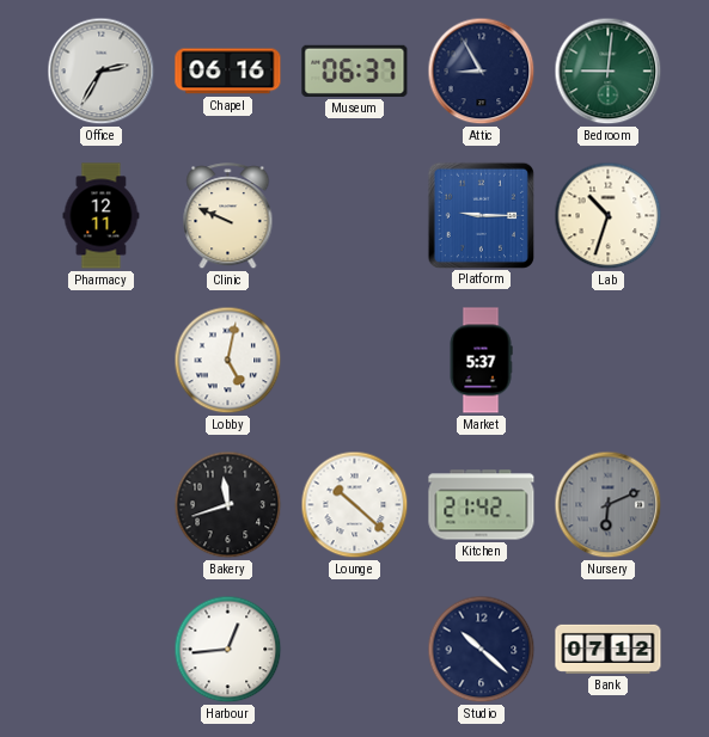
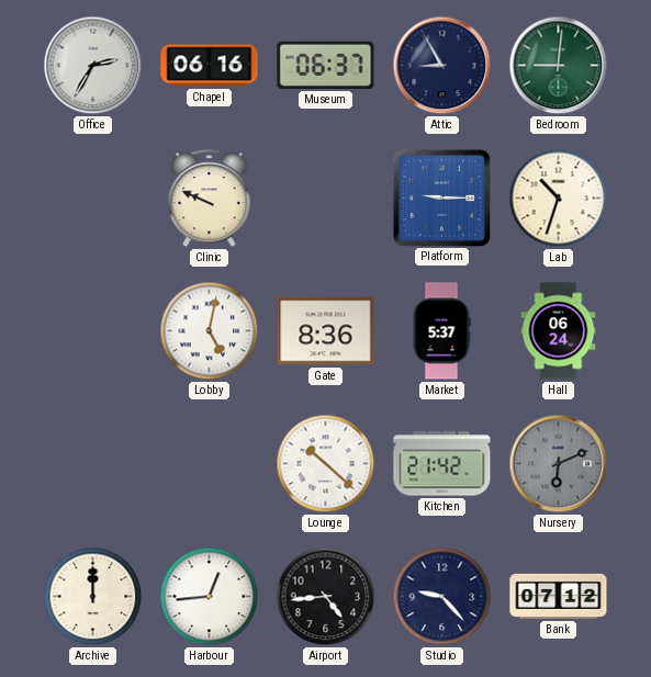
Pharmacy: 12:11 -> none
Gate: none -> 8:36
Hall: none -> 06:24
Bakery: 11:42 -> none
Archive: none -> 12:00
Airport: none -> 4:44
Studio: 10:22 -> 9:23
